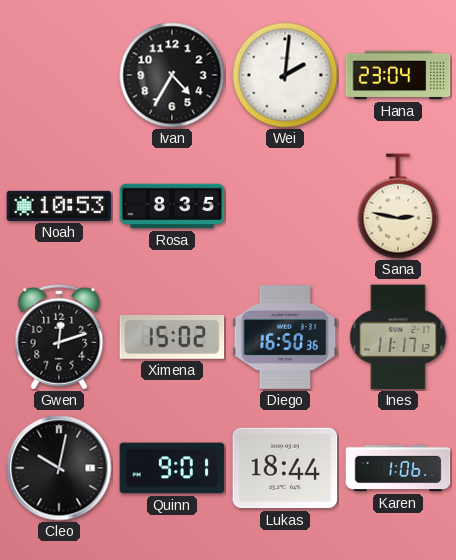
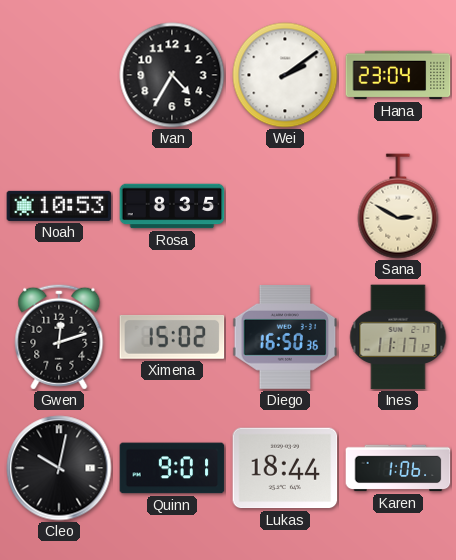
Wei: 2:01 -> 2:09
Sana: 2:47 -> 2:50
